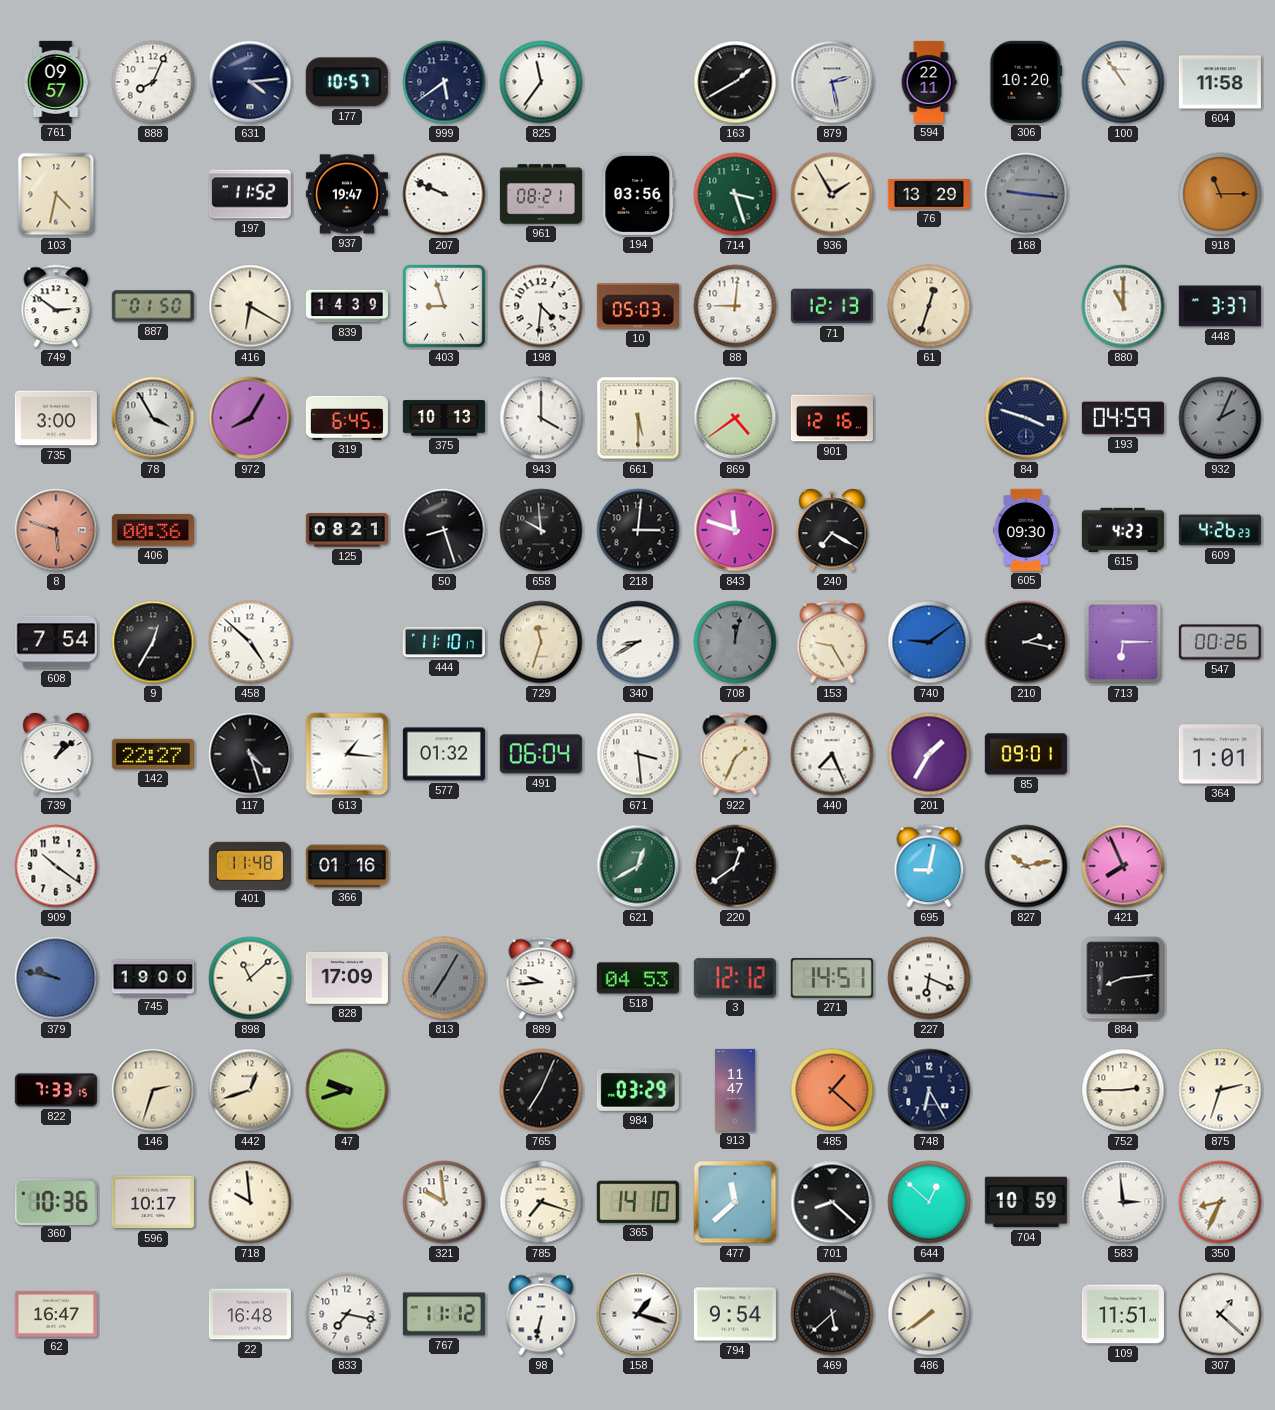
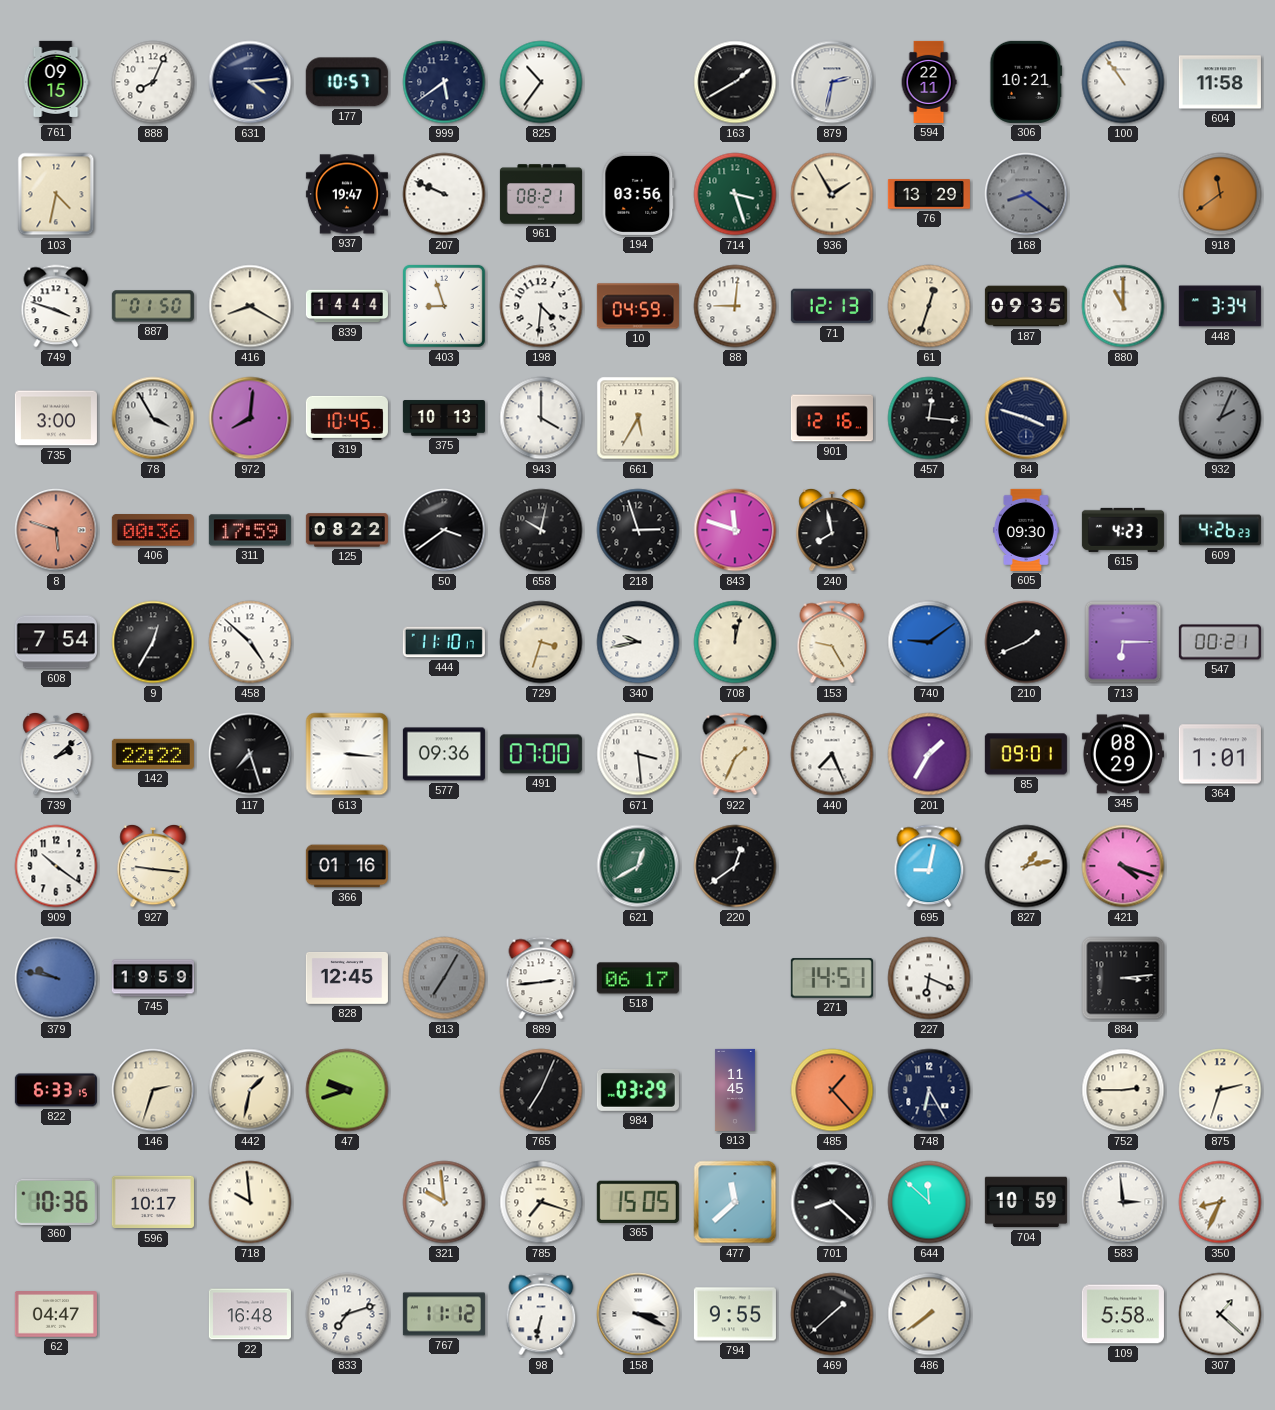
761: 09:57 -> 09:15
825: 11:36 -> 10:36
879: 2:28 -> 2:32
306: 10:20 -> 10:21
197: 11:52 -> none
168: 9:16 -> 8:21
918: 11:15 -> 11:39
749: 2:51 -> 3:48
416: 6:20 -> 8:20
839: 14:39 -> 14:44
10: 05:03 -> 04:59
187: none -> 09:35
448: 3:37 -> 3:34
972: 8:05 -> 8:01
319: 6:45 -> 10:45
661: 5:30 -> 5:35
869: 4:39 -> none
457: none -> 12:16
193: 04:59 -> none
311: none -> 17:59
125: 08:21 -> 08:22
50: 8:27 -> 3:39
658: 9:59 -> 10:02
218: 3:01 -> 2:57
240: 7:20 -> 7:58
729: 11:33 -> 3:33
340: 8:40 -> 9:43
708 dial: grey -> cream
210: 2:17 -> 1:41
547: 00:26 -> 00:21
739: 1:08 -> 2:08
142: 22:27 -> 22:22
117: 4:27 -> 7:27
613: 1:16 -> 3:16
577: 01:32 -> 09:36
491: 06:04 -> 07:00
345: none -> 08:29
927: none -> 9:16
401: 11:48 -> none
827: 10:13 -> 1:13
421: 7:56 -> 4:18
745: 19:00 -> 19:59
898: 11:08 -> none
828: 17:09 -> 12:45
889: 9:44 -> 2:44
518: 04:53 -> 06:17
3: 12:12 -> none
884: 8:14 -> 3:14
822: 7:33 -> 6:33
442: 12:42 -> 1:32
913: 11:47 -> 11:45
485: 1:22 -> 1:23
365: 14:10 -> 15:05
644: 12:52 -> 11:52
62: 16:47 -> 04:47
833: 7:17 -> 7:12
158: 1:18 -> 3:19
794: 9:54 -> 9:55
469: 5:38 -> 1:38
109: 11:51 -> 5:58
